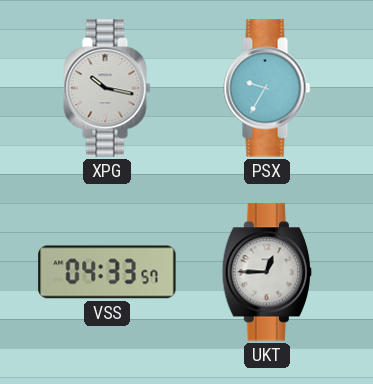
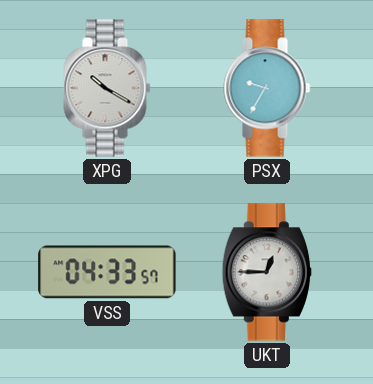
XPG: 10:17 -> 10:20
